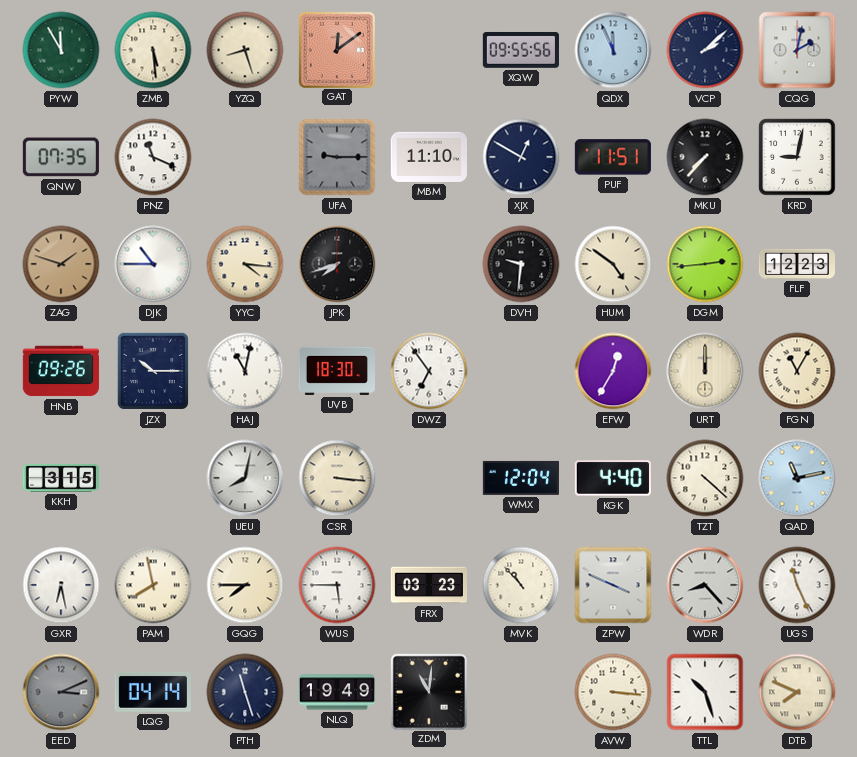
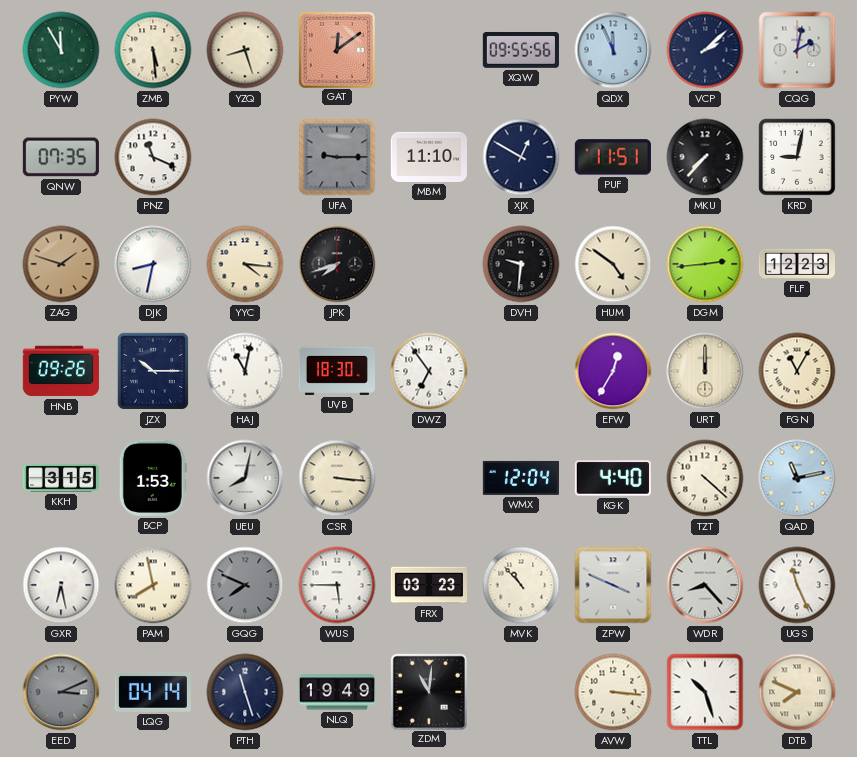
DJK: 10:45 -> 8:32
BCP: none -> 1:53
GQG: 7:45 -> 7:49
GQG dial: cream -> grey
